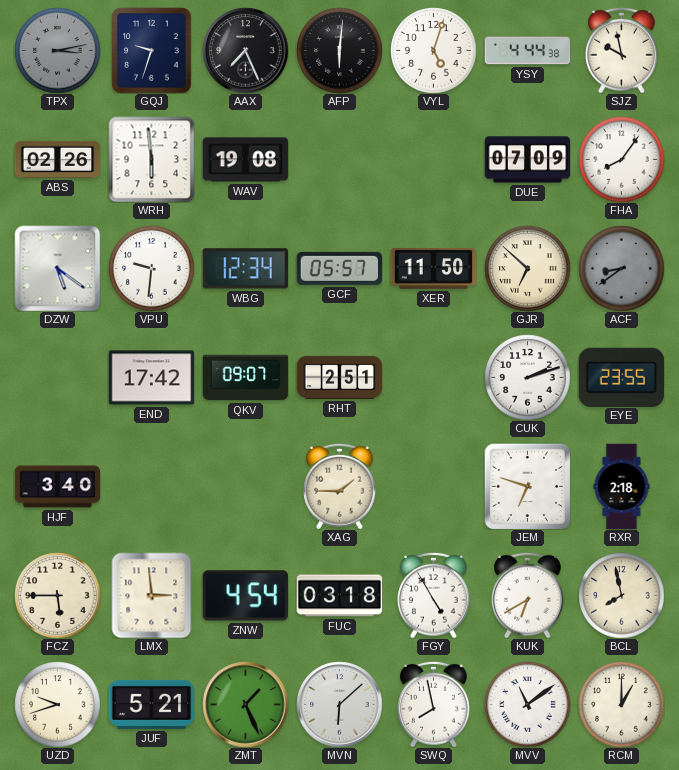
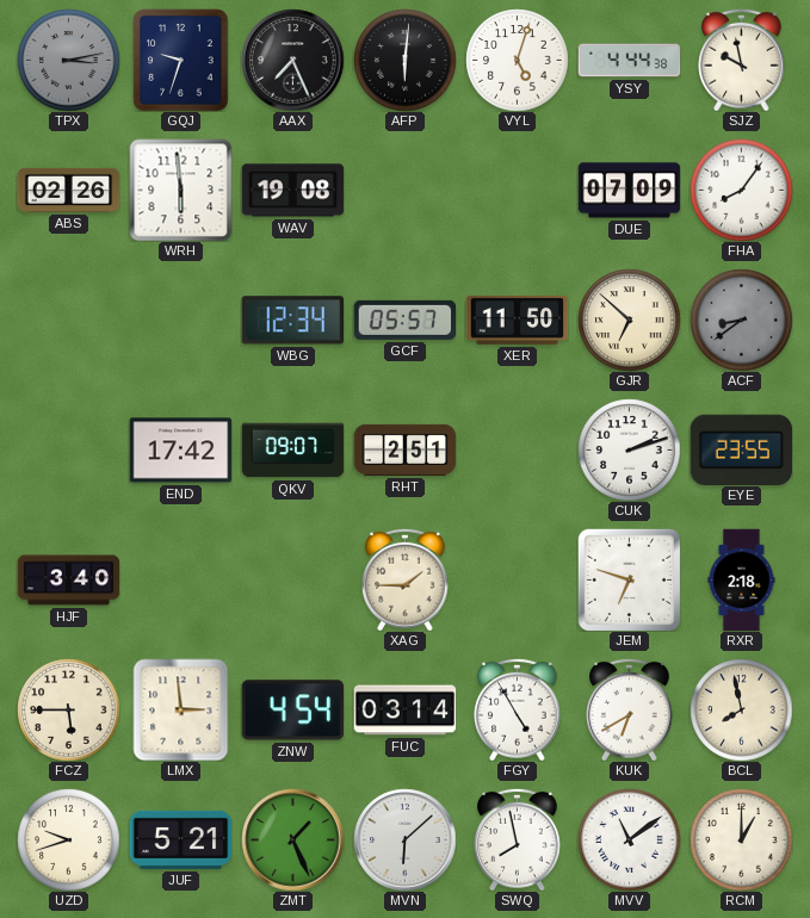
DZW: 5:21 -> none
VPU: 9:31 -> none
FUC: 03:18 -> 03:14
